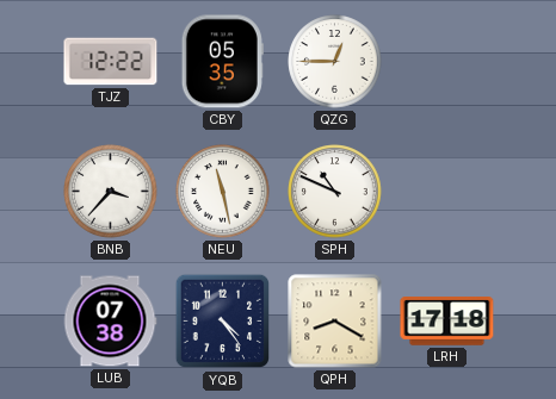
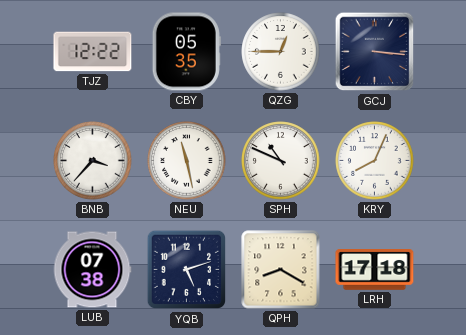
GCJ: none -> 3:16
KRY: none -> 8:04
YQB: 4:24 -> 5:12
